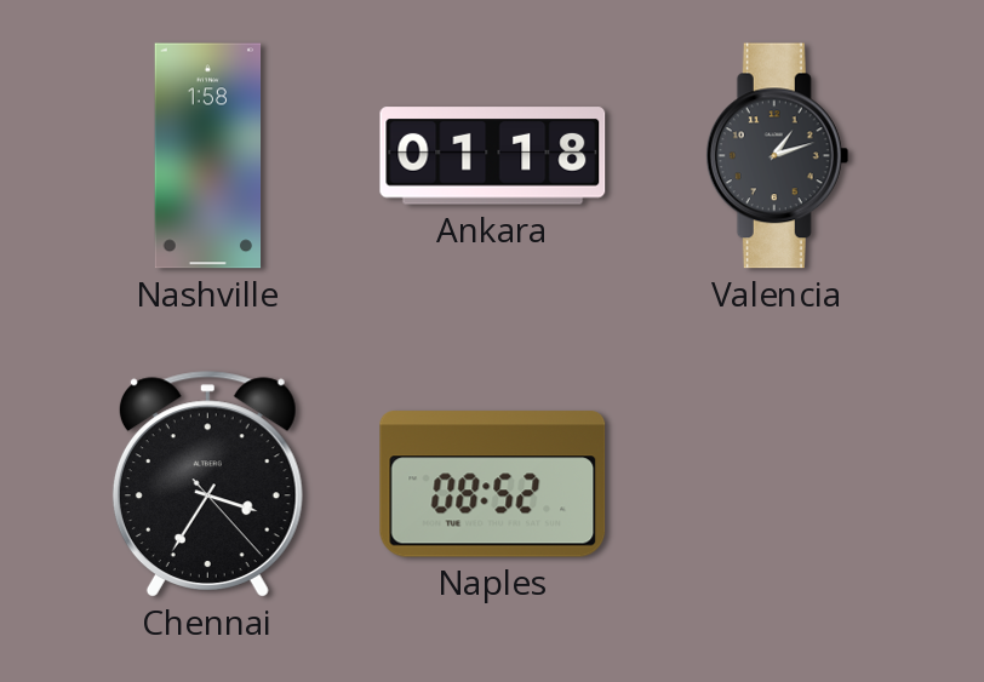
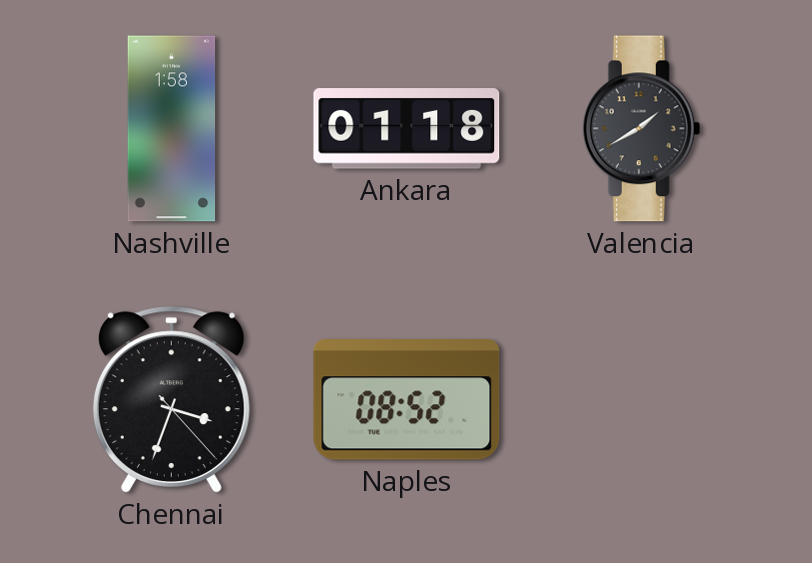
Valencia: 1:12 -> 1:40
Chennai: 3:35 -> 3:33
